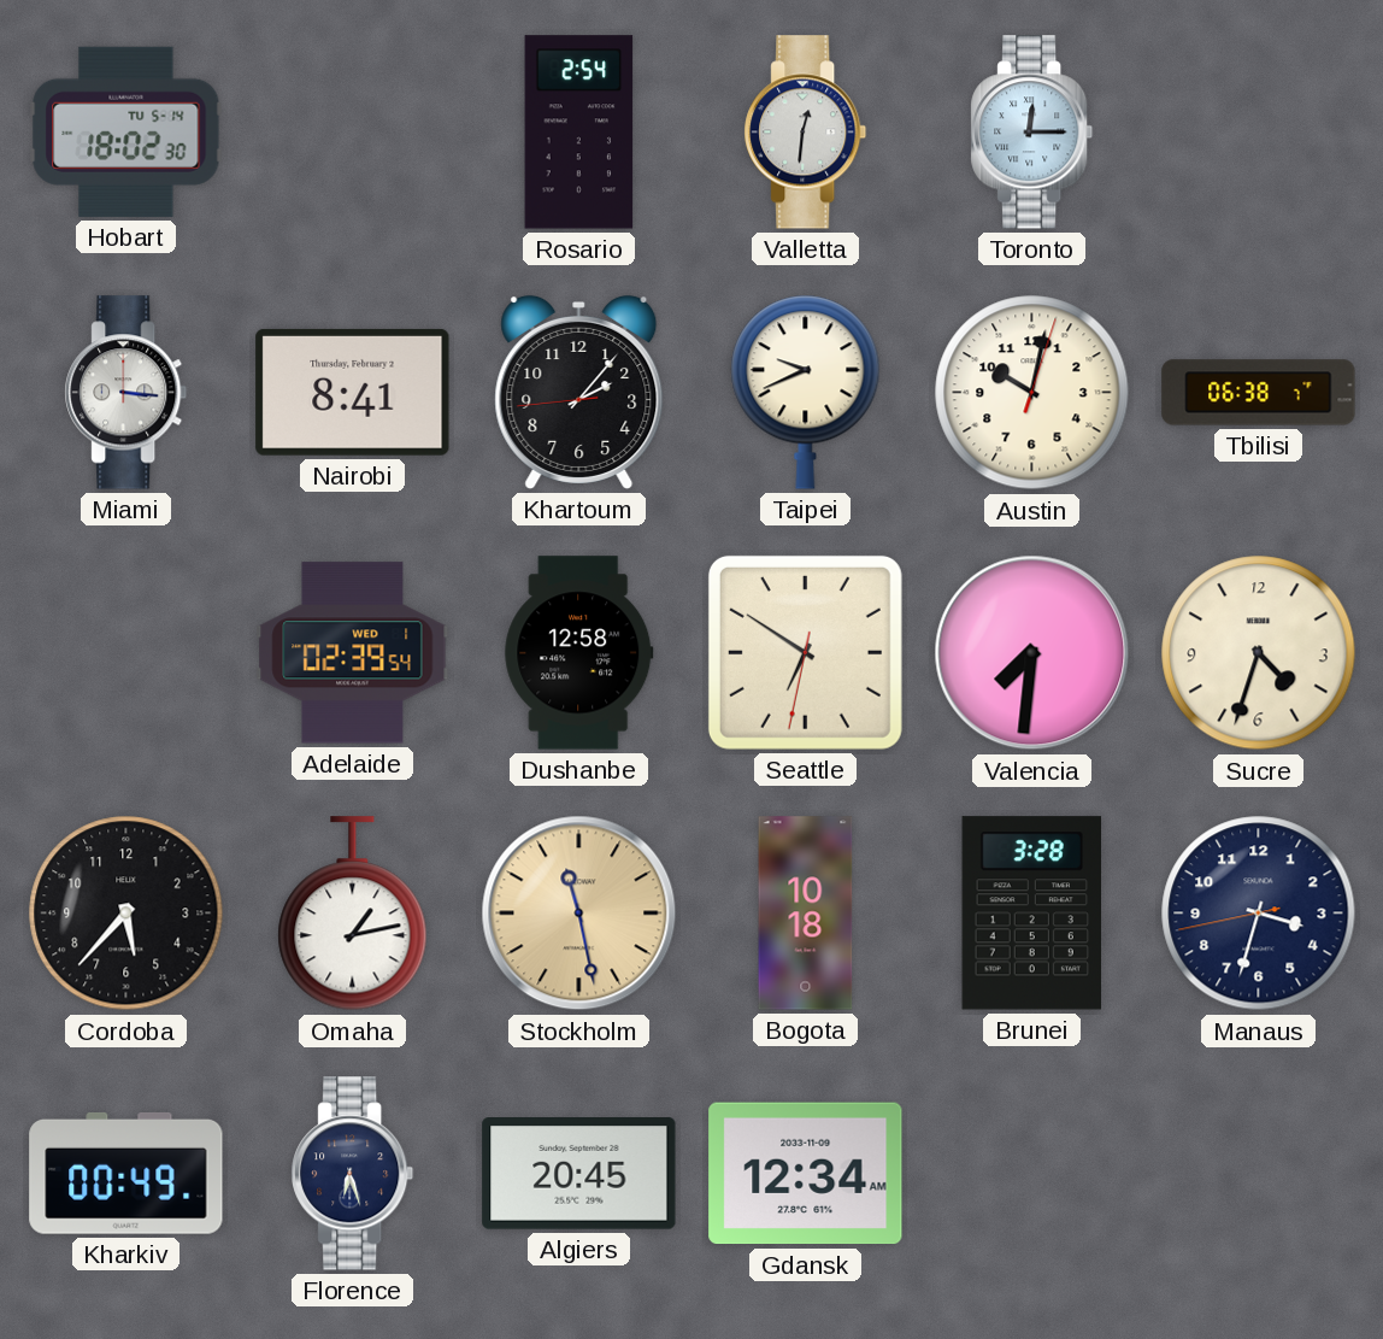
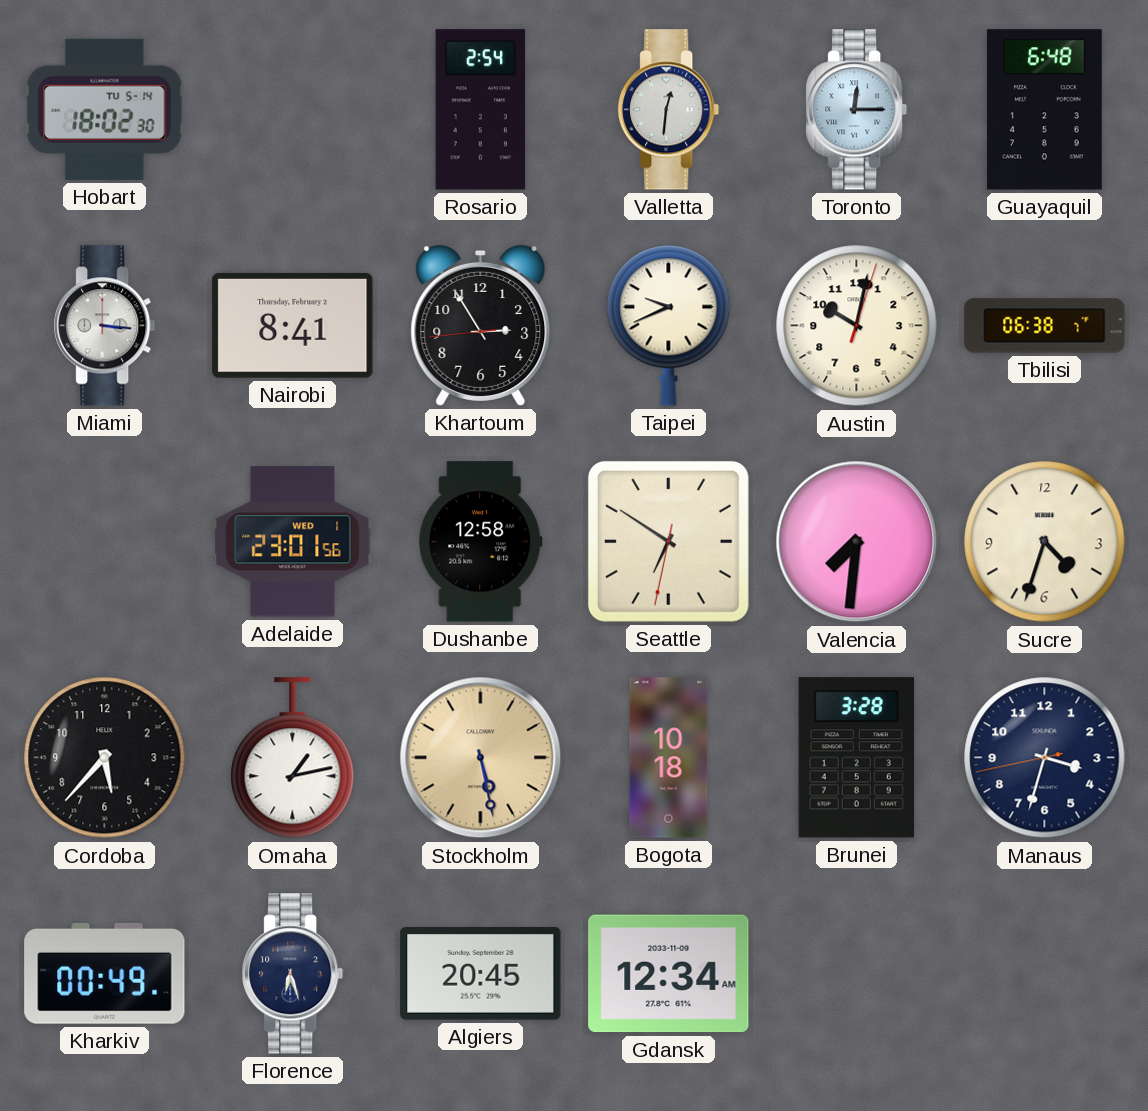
Guayaquil: none -> 6:48
Khartoum: 2:06 -> 2:54
Adelaide: 02:39 -> 23:01
Stockholm: 11:28 -> 5:28
